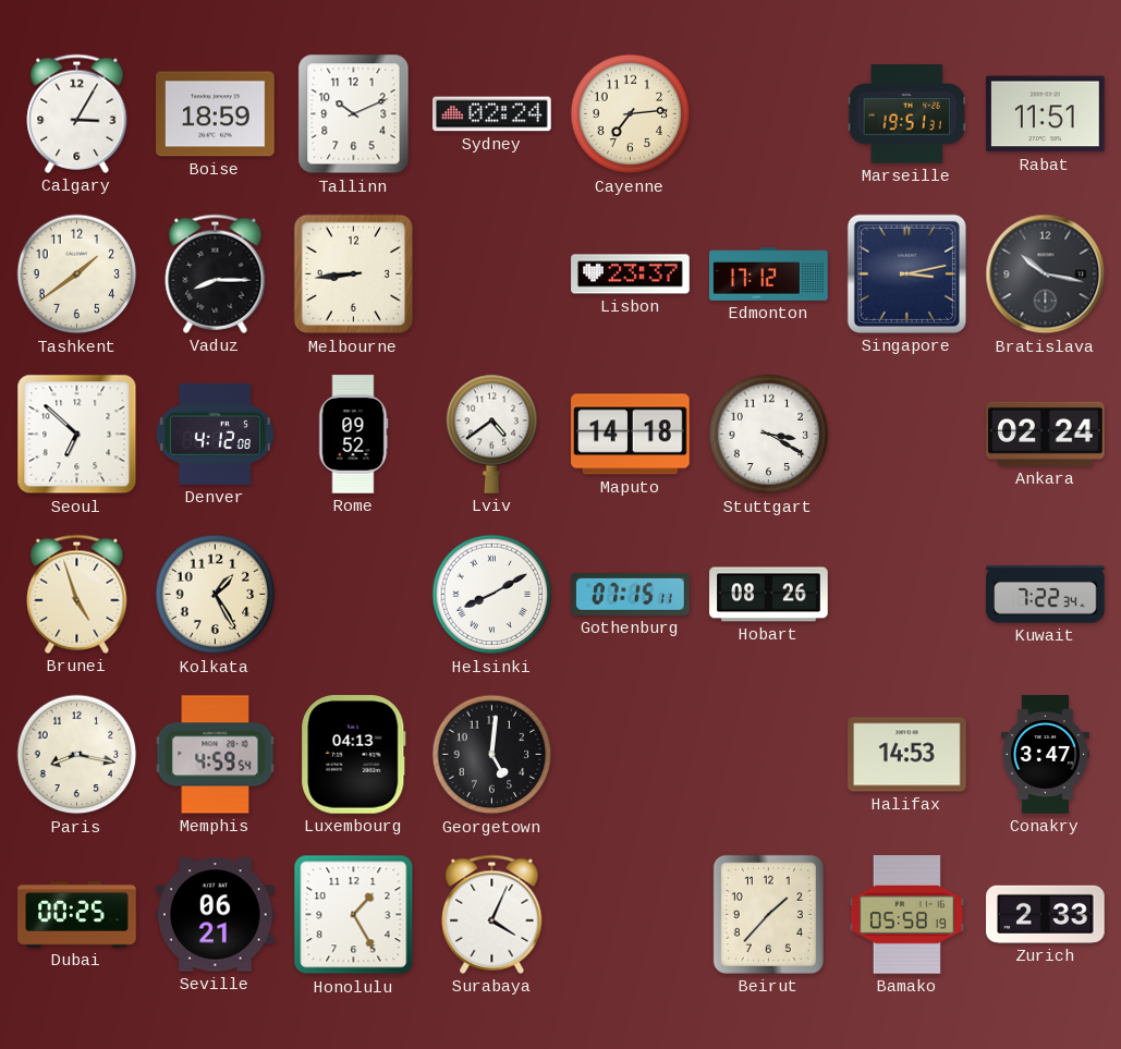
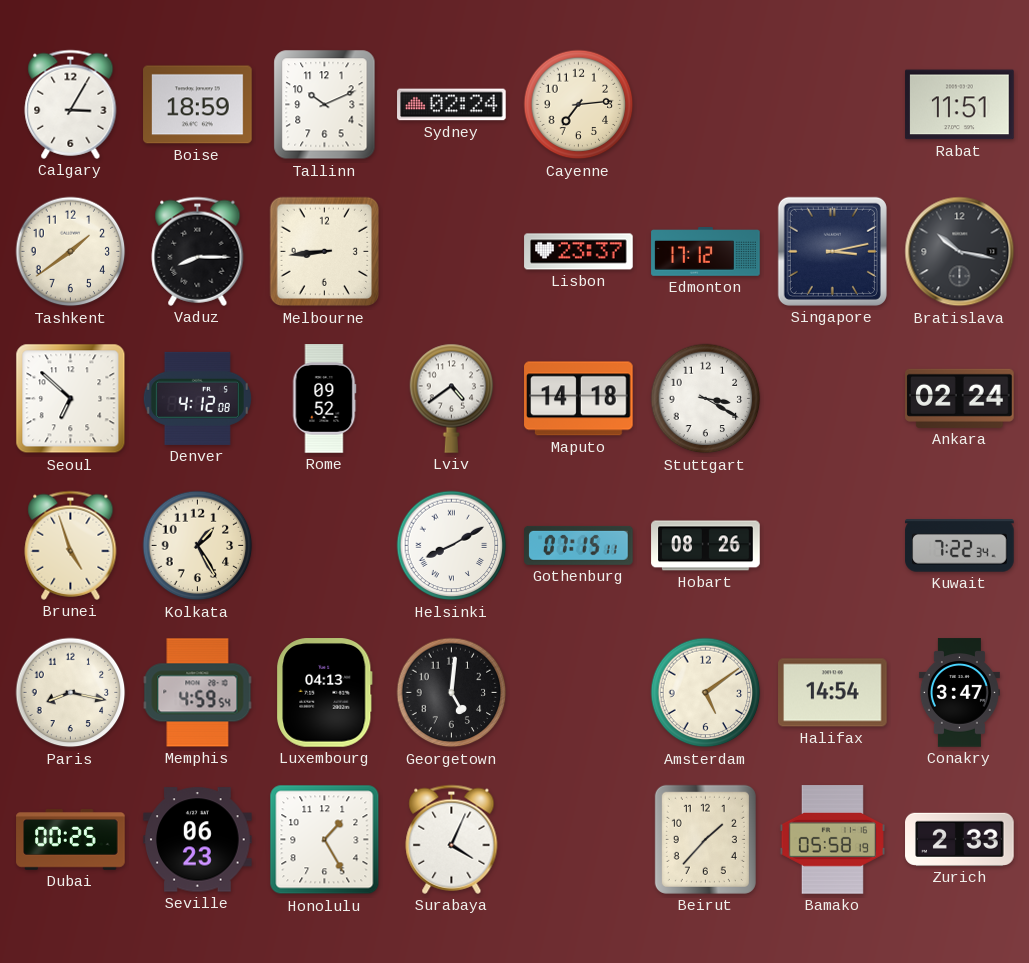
Marseille: 19:51 -> none
Amsterdam: none -> 5:09
Halifax: 14:53 -> 14:54
Seville: 06:21 -> 06:23
